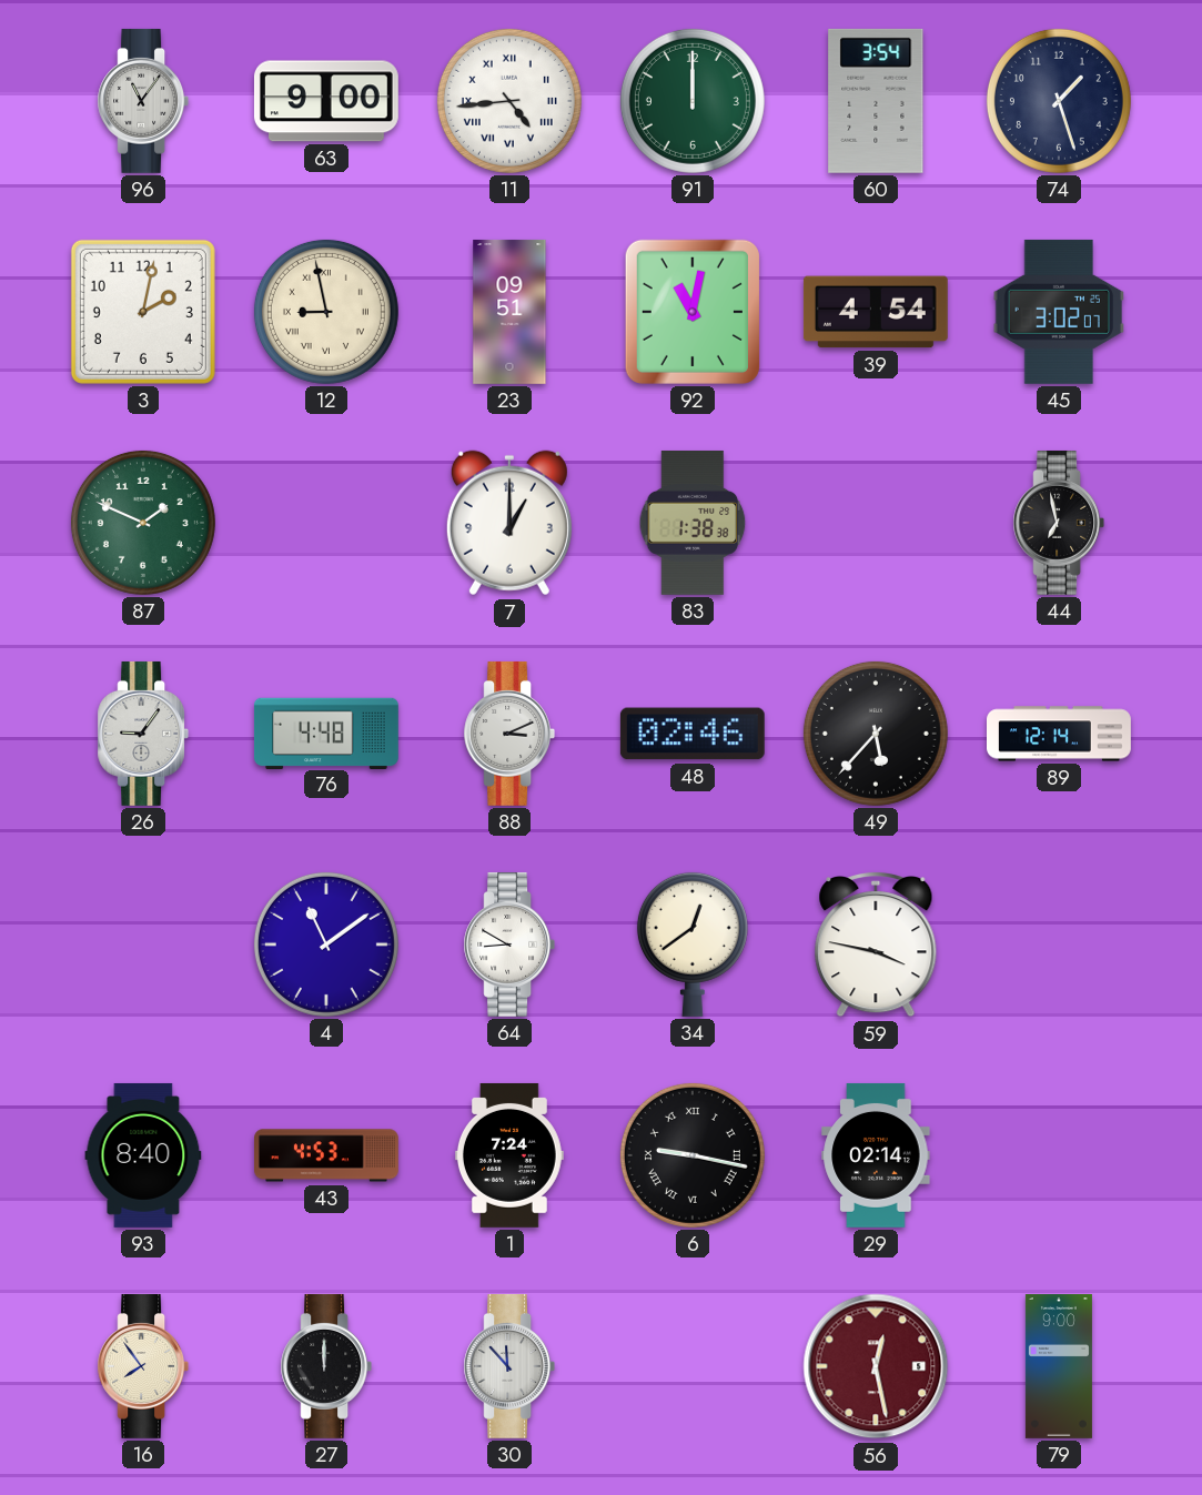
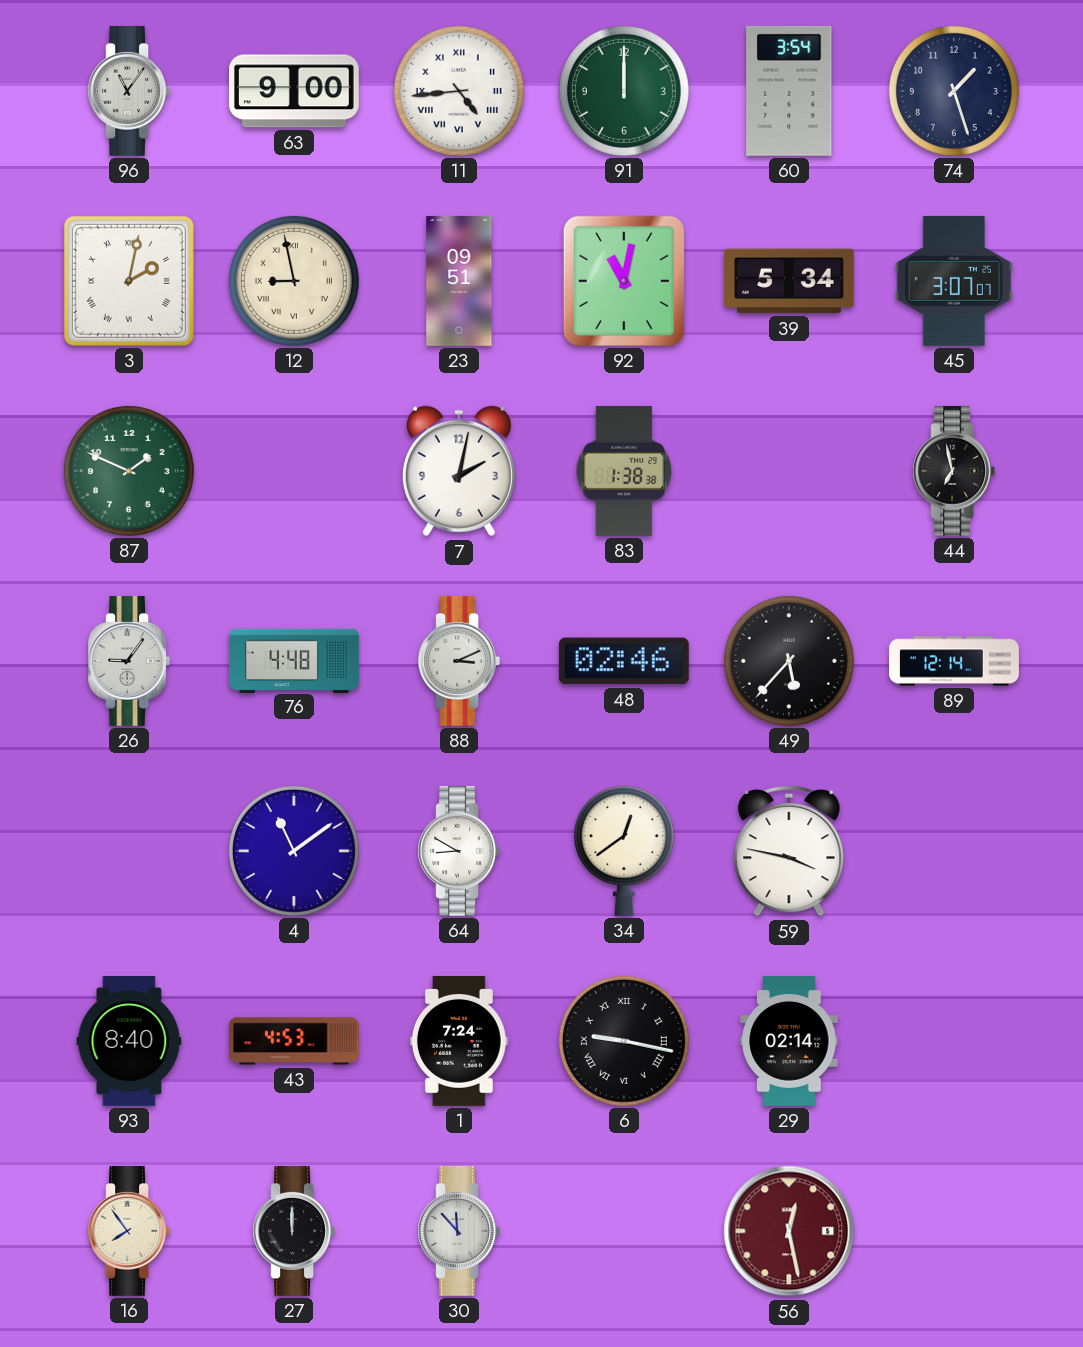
3 numerals: Arabic -> Roman
39: 4:54 -> 5:34
45: 3:02 -> 3:07
7: 1:00 -> 2:02
79: 9:00 -> none
